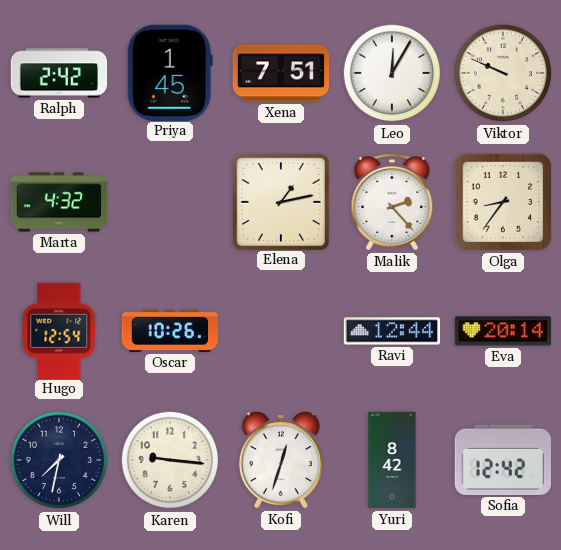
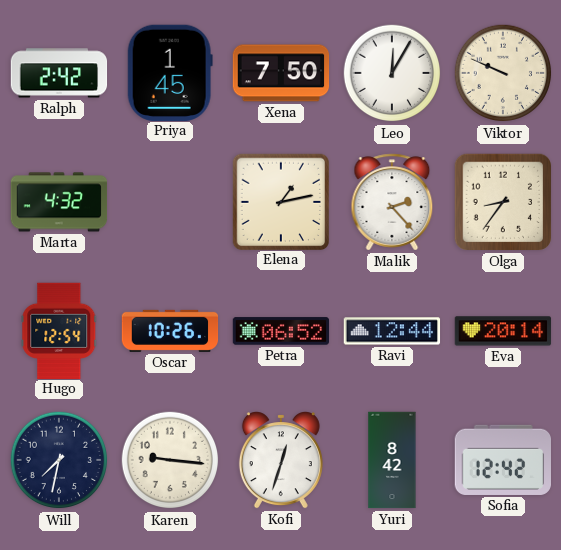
Xena: 7:51 -> 7:50
Petra: none -> 06:52
